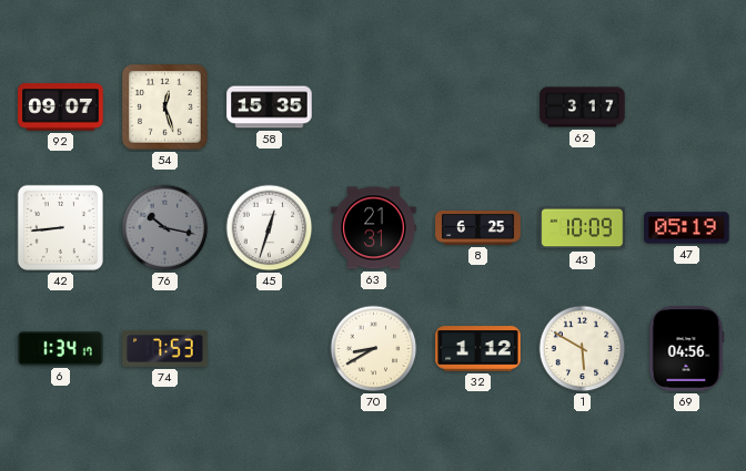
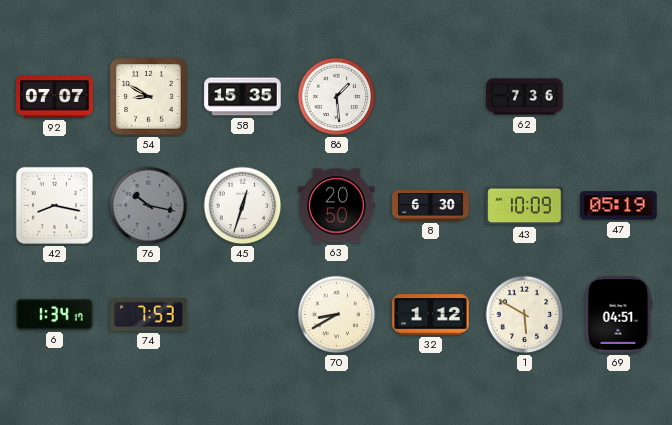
92: 09:07 -> 07:07
54: 12:27 -> 8:50
86: none -> 1:29
62: 3:17 -> 7:36
42: 8:44 -> 8:17
63: 21:31 -> 20:50
8: 6:25 -> 6:30
69: 04:56 -> 04:51
